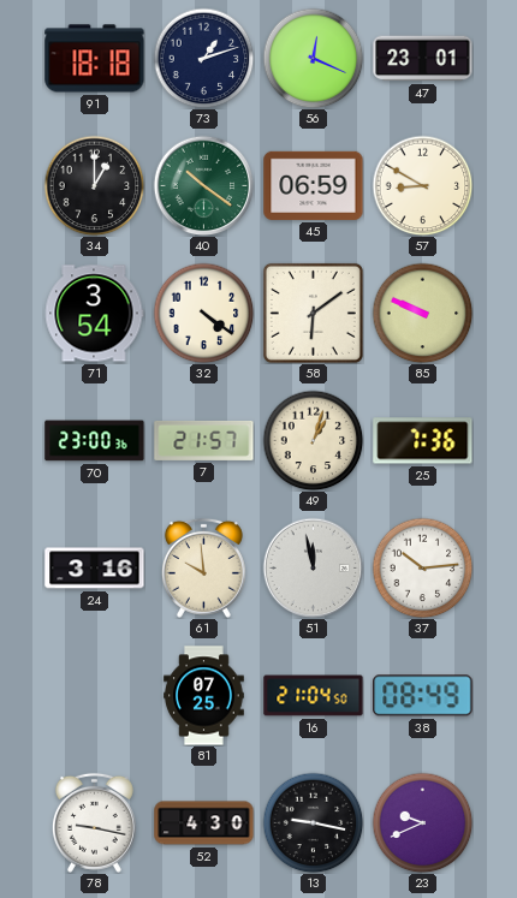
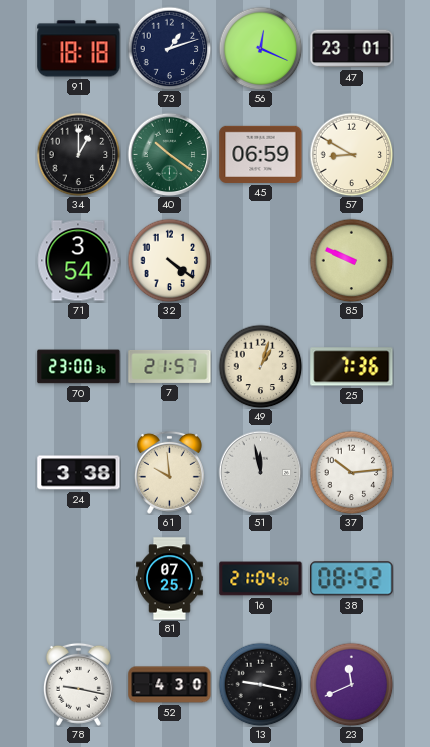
58: 6:09 -> none
24: 3:16 -> 3:38
38: 08:49 -> 08:52
23: 9:41 -> 11:41
